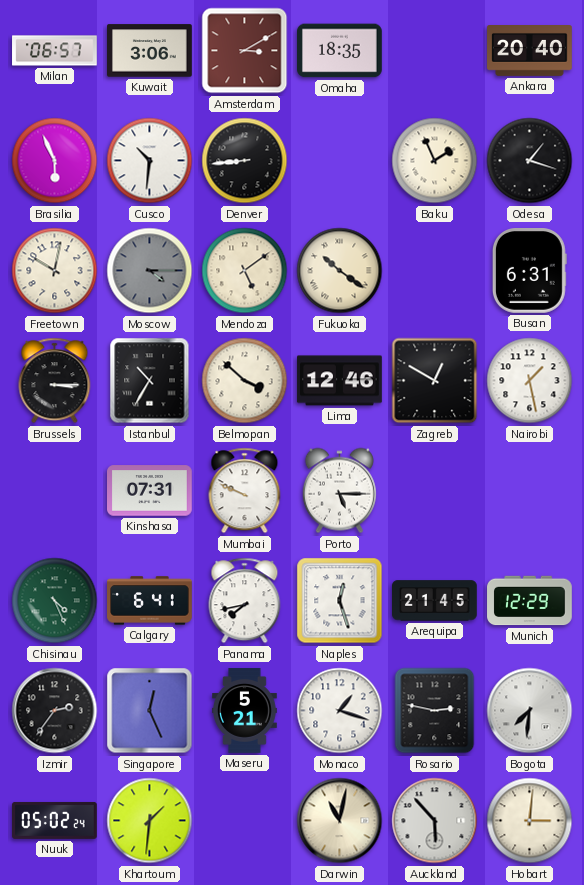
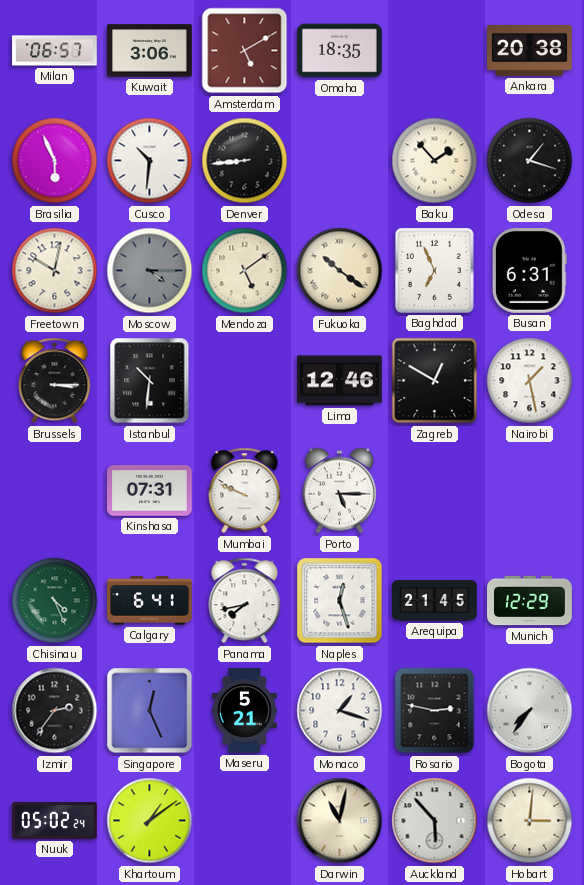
Amsterdam: 3:10 -> 5:10
Ankara: 20:40 -> 20:38
Baku: 1:56 -> 1:53
Baghdad: none -> 6:56
Istanbul: 10:35 -> 10:31
Belmopan: 3:52 -> none
Bogota: 7:31 -> 7:36
Khartoum: 1:31 -> 1:09
